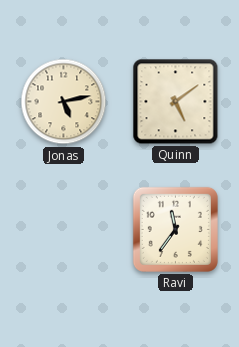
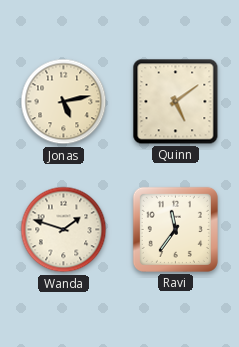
Wanda: none -> 1:48
